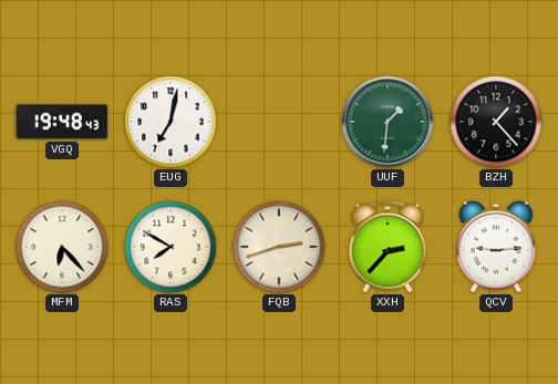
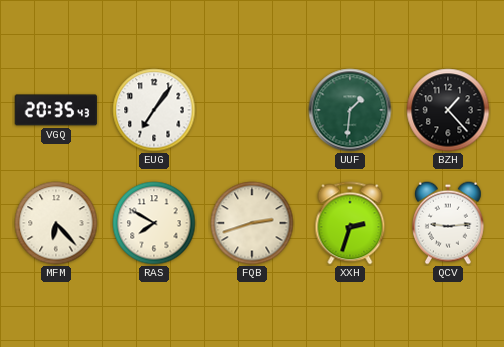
VGQ: 19:48 -> 20:35
EUG: 7:02 -> 7:06
XXH: 2:37 -> 2:33
